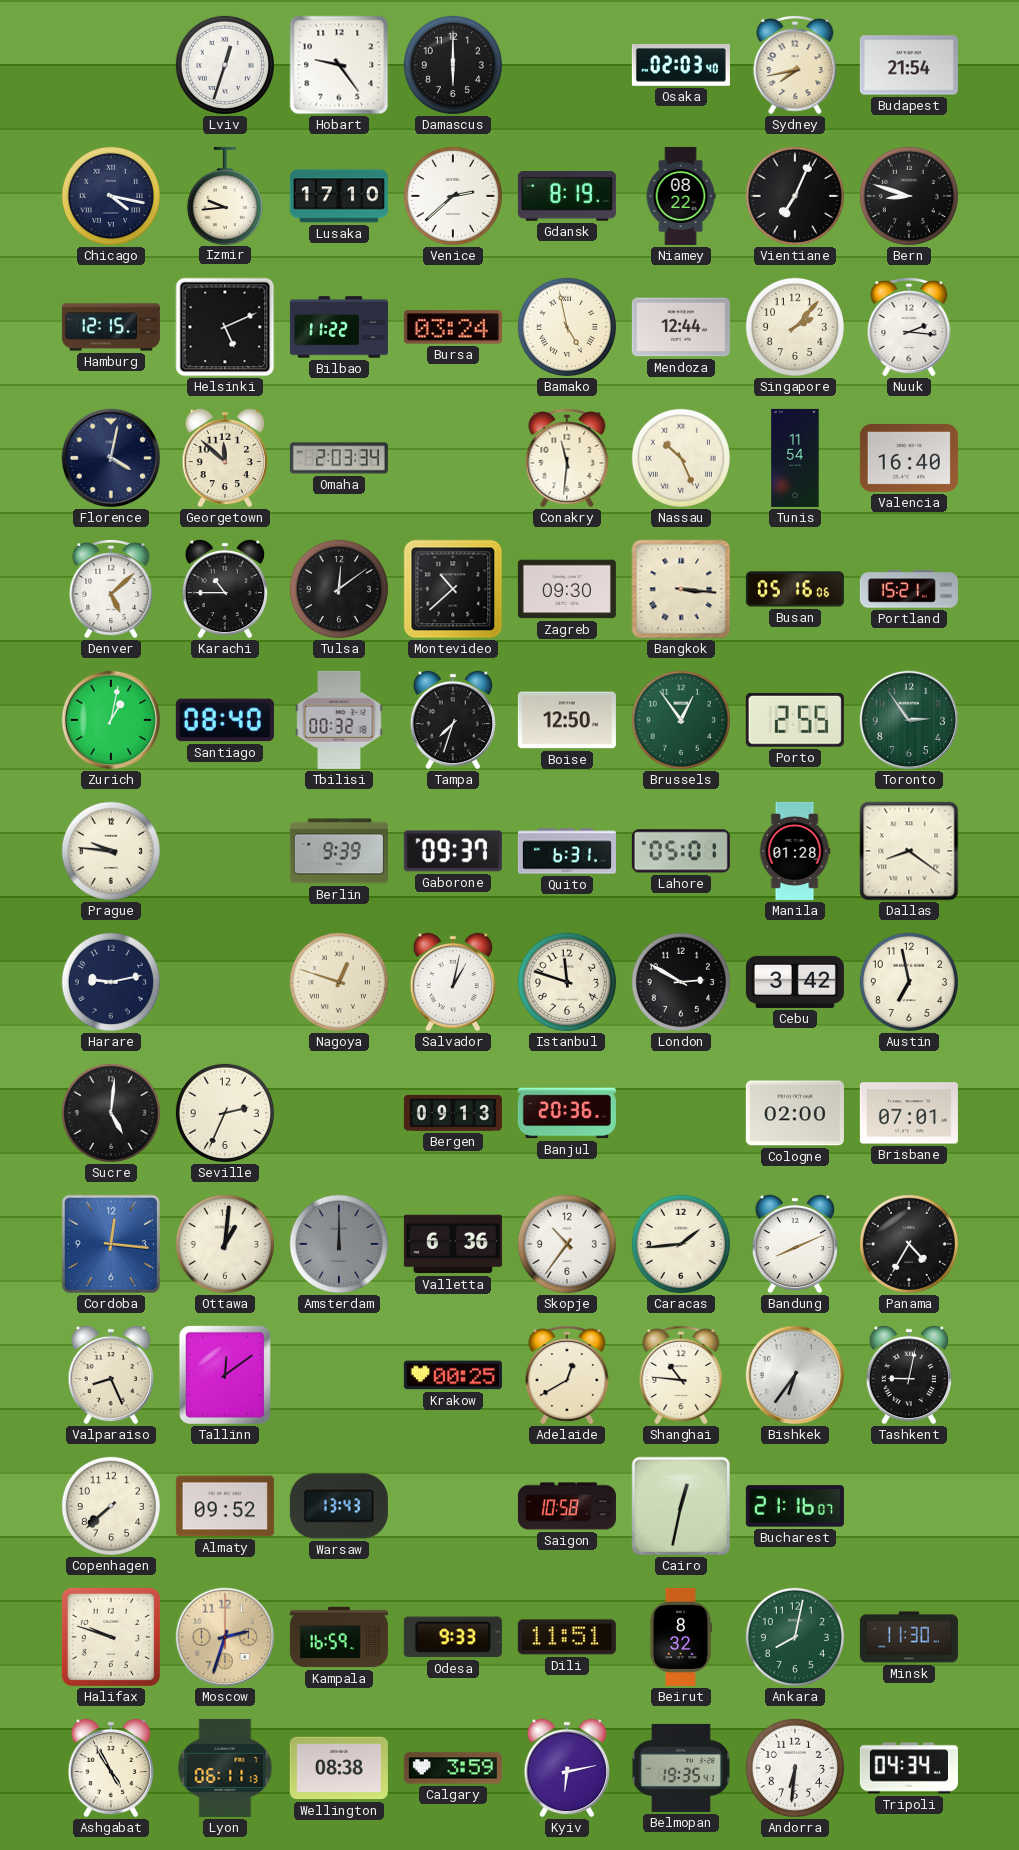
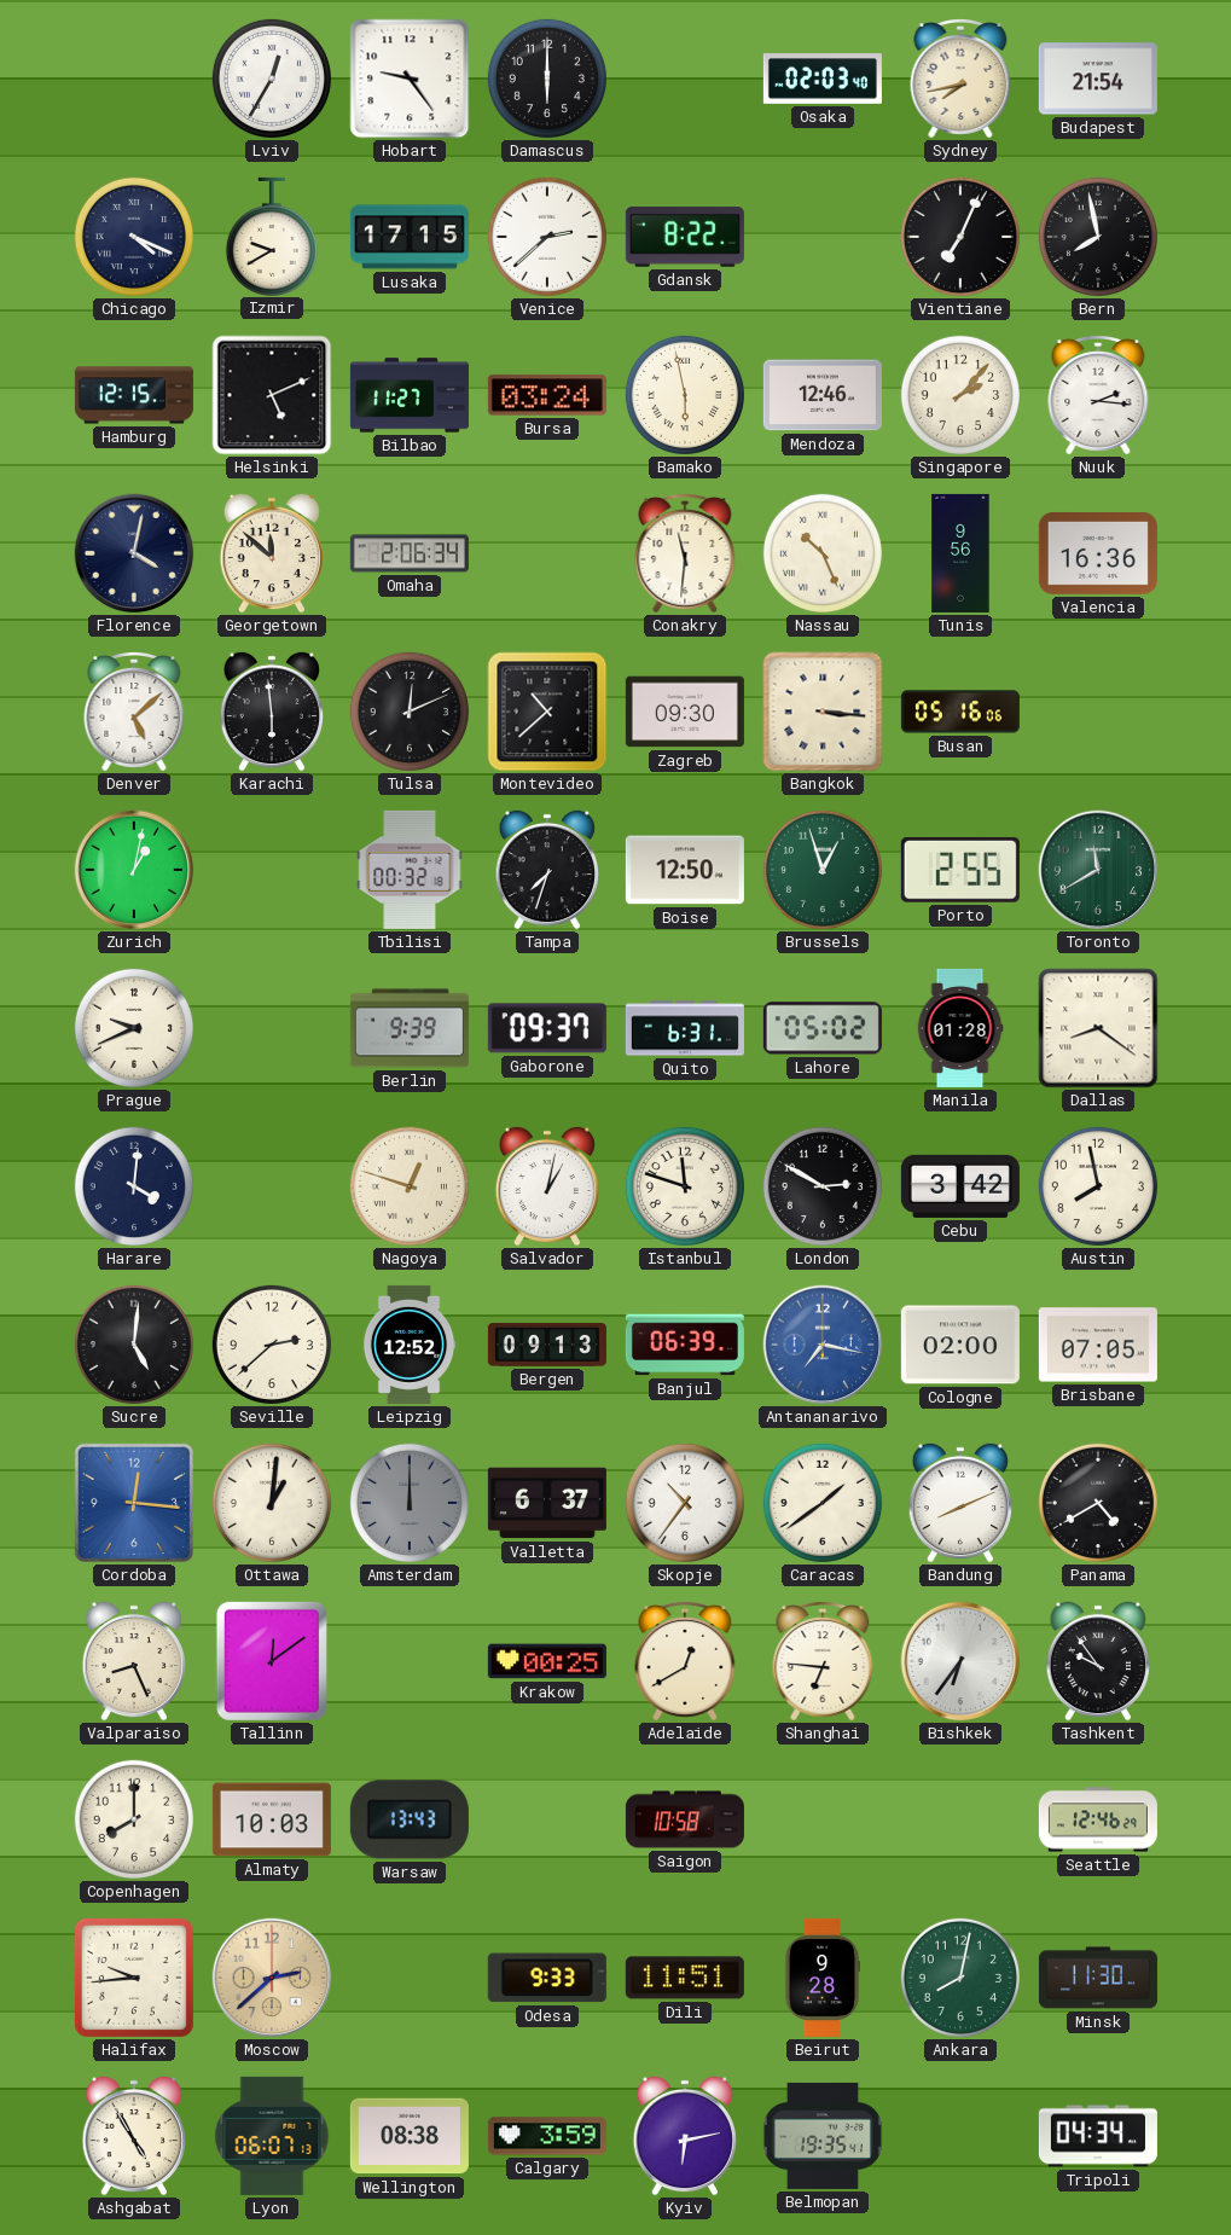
Lviv: 12:33 -> 12:35
Chicago: 4:17 -> 4:19
Izmir: 9:44 -> 9:40
Lusaka: 17:10 -> 17:15
Gdansk: 8:19 -> 8:22
Niamey: 08:22 -> none
Bern: 8:48 -> 7:58
Bilbao: 11:22 -> 11:27
Bamako: 4:58 -> 5:58
Mendoza: 12:44 -> 12:46
Omaha: 2:03 -> 2:06
Tunis: 11:54 -> 9:56
Valencia: 16:40 -> 16:36
Karachi: 10:45 -> 5:59
Tulsa: 12:09 -> 12:11
Portland: 15:21 -> none
Santiago: 08:40 -> none
Brussels: 12:54 -> 12:57
Toronto: 2:54 -> 11:40
Prague: 9:46 -> 9:41
Lahore: 05:01 -> 05:02
Harare: 9:13 -> 4:01
Austin: 6:58 -> 7:58
Seville: 2:34 -> 2:38
Leipzig: none -> 12:52
Banjul: 20:36 -> 06:39
Antananarivo: none -> 7:17
Brisbane: 07:01 -> 07:05
Valletta: 6:36 -> 6:37
Caracas: 1:44 -> 1:39
Panama: 4:35 -> 4:40
Shanghai: 10:46 -> 6:46
Tashkent: 9:02 -> 9:54
Copenhagen: 7:38 -> 8:00
Almaty: 09:52 -> 10:03
Cairo: 12:32 -> none
Bucharest: 21:16 -> none
Seattle: none -> 12:46
Halifax: 9:48 -> 9:44
Moscow: 2:33 -> 2:38
Kampala: 16:59 -> none
Beirut: 8:32 -> 9:28
Lyon: 06:11 -> 06:07
Andorra: 6:31 -> none
